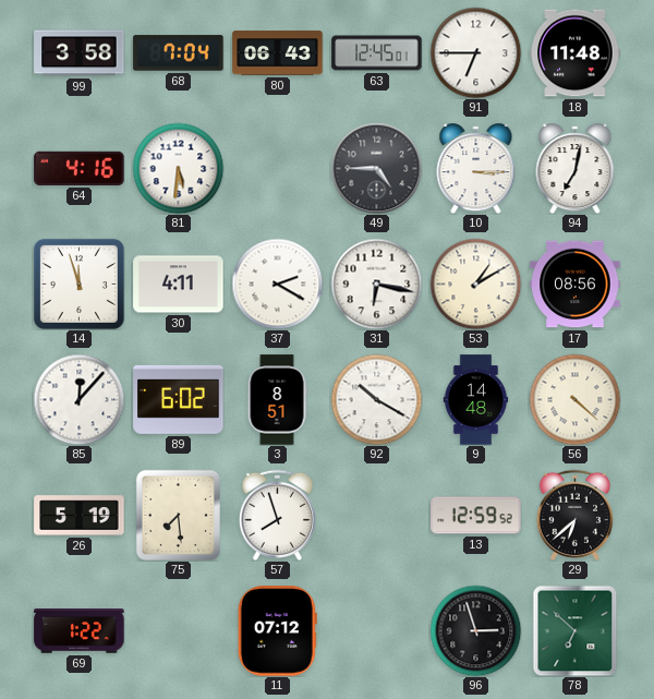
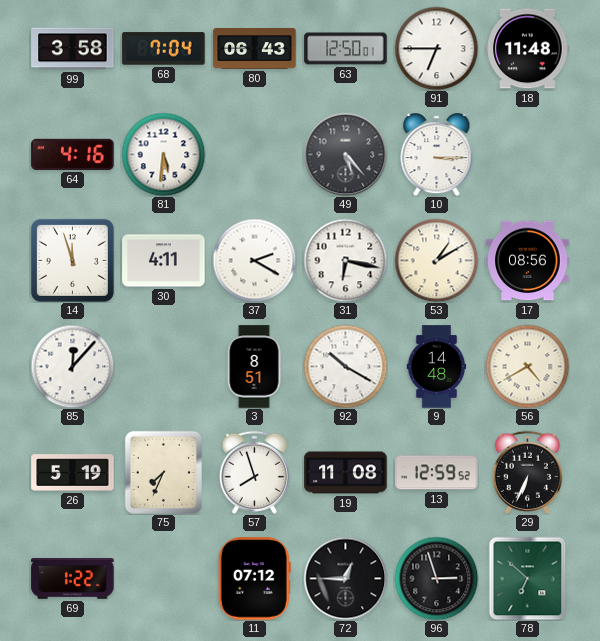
63: 12:45 -> 12:50
49: 4:45 -> 5:23
94: 7:02 -> none
89: 6:02 -> none
56: 4:22 -> 4:40
75: 7:29 -> 7:34
19: none -> 11:08
29: 6:38 -> 6:34
72: none -> 12:45
